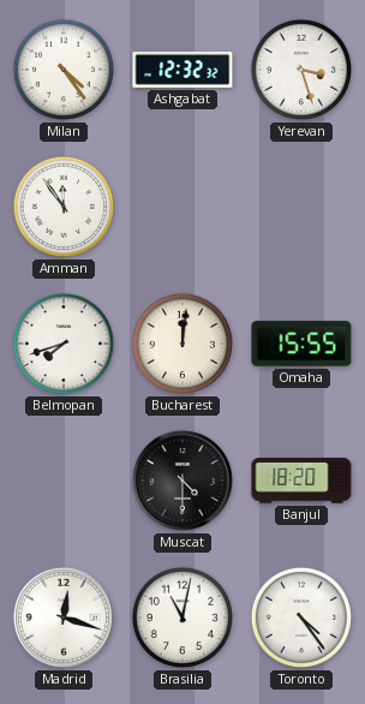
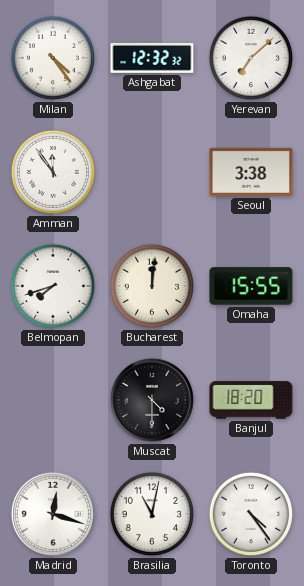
Yerevan: 3:27 -> 7:08
Seoul: none -> 3:38
